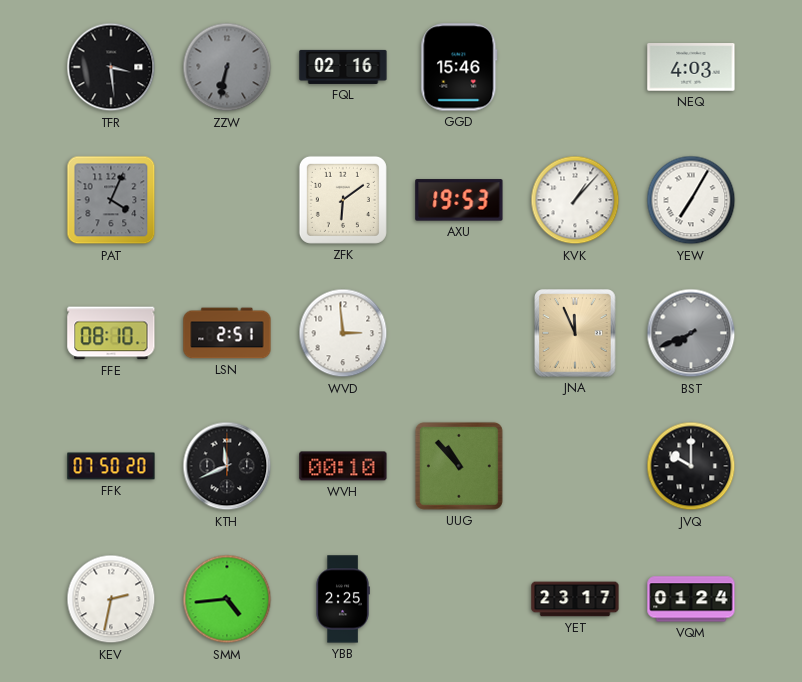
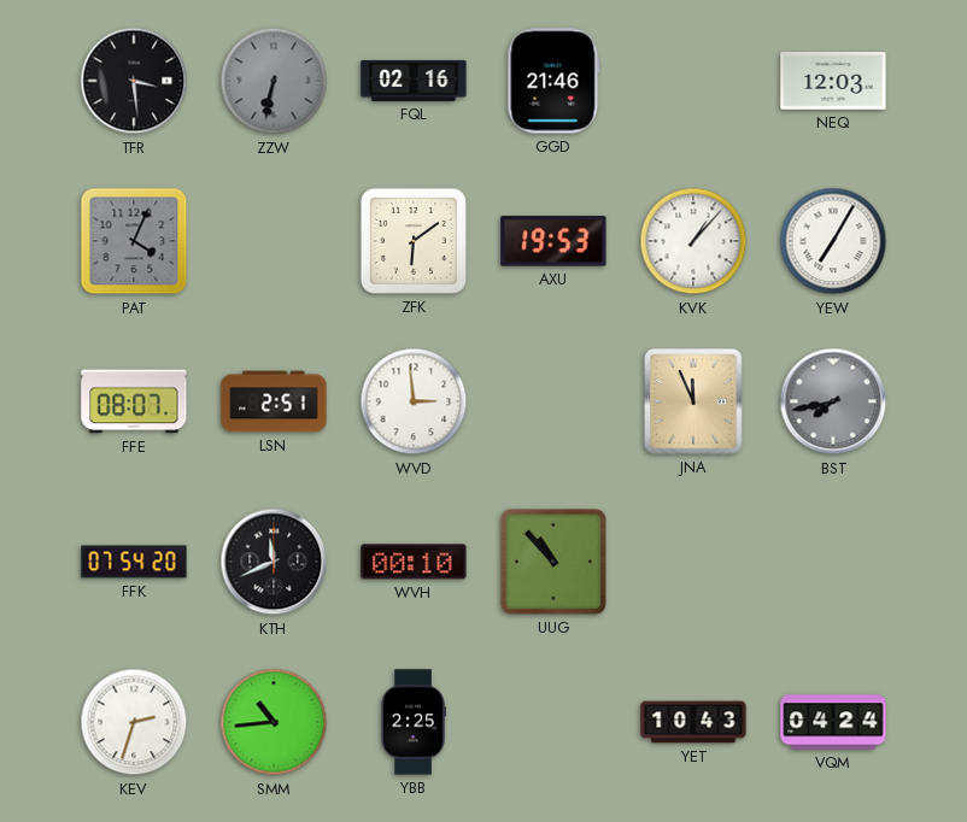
GGD: 15:46 -> 21:46
NEQ: 4:03 -> 12:03
FFE: 08:10 -> 08:07
BST: 7:41 -> 7:43
FFK: 07:50 -> 07:54
JVQ: 10:00 -> none
KEV: 2:32 -> 2:33
SMM: 4:44 -> 10:44
YET: 23:17 -> 10:43
VQM: 01:24 -> 04:24
